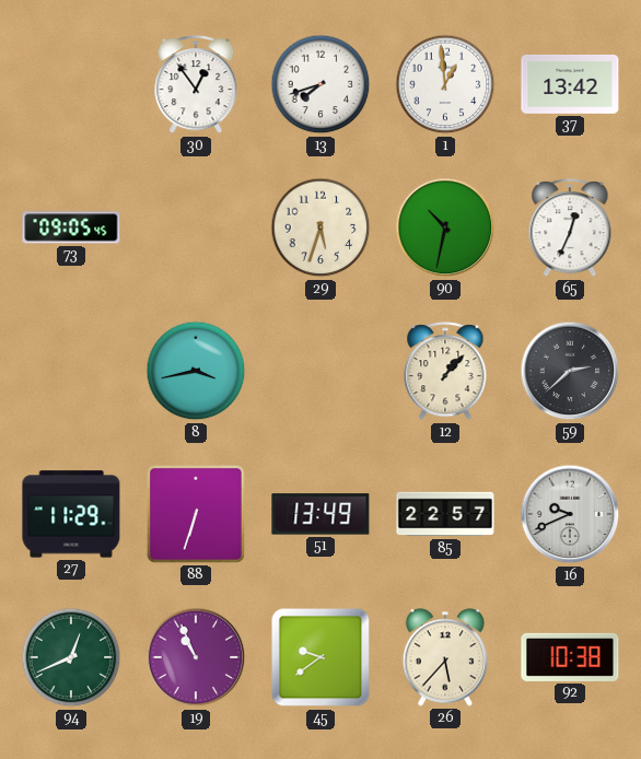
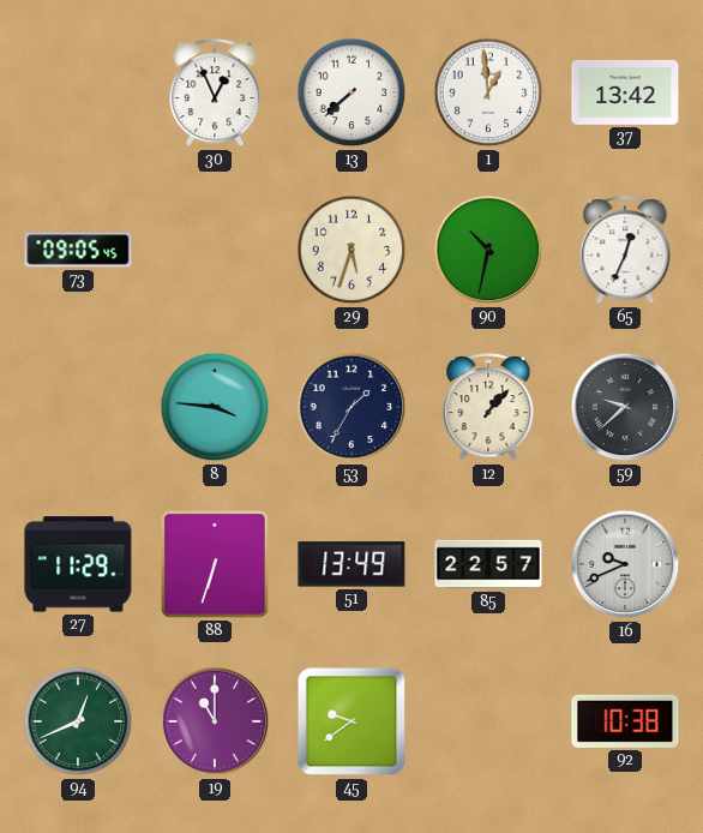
30: 12:54 -> 12:56
13: 7:42 -> 7:38
8: 3:43 -> 3:46
53: none -> 1:35
59: 2:38 -> 9:38
19: 10:56 -> 11:00
26: 5:37 -> none
